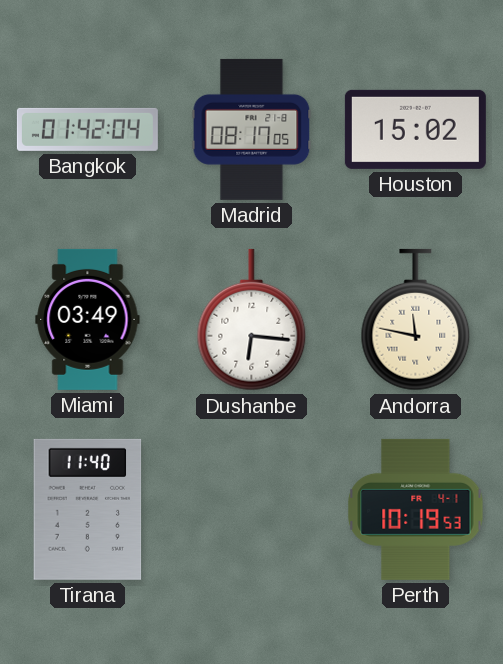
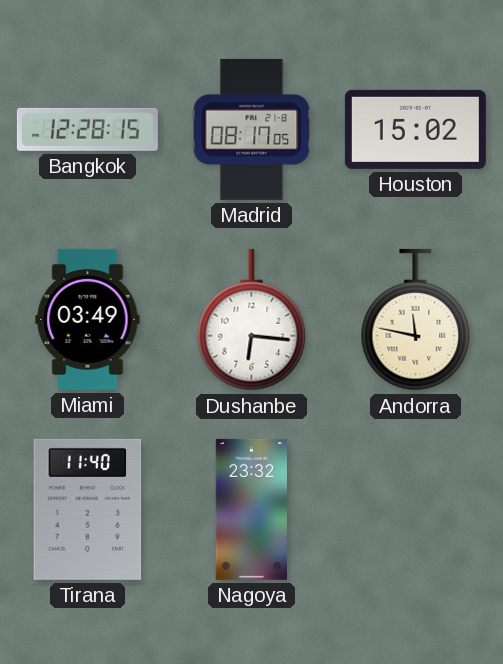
Bangkok: 01:42 -> 12:28
Nagoya: none -> 23:32
Perth: 10:19 -> none
